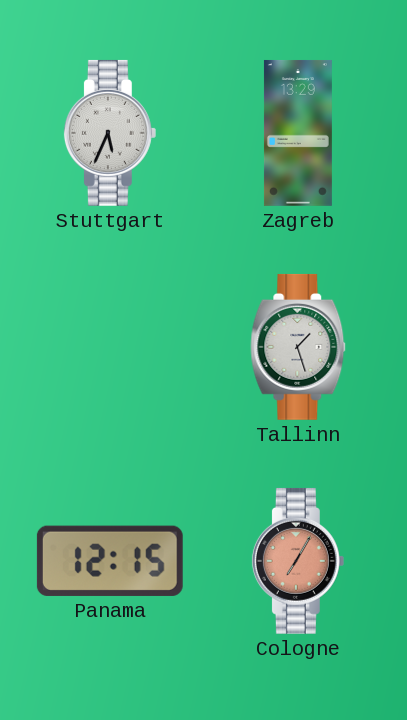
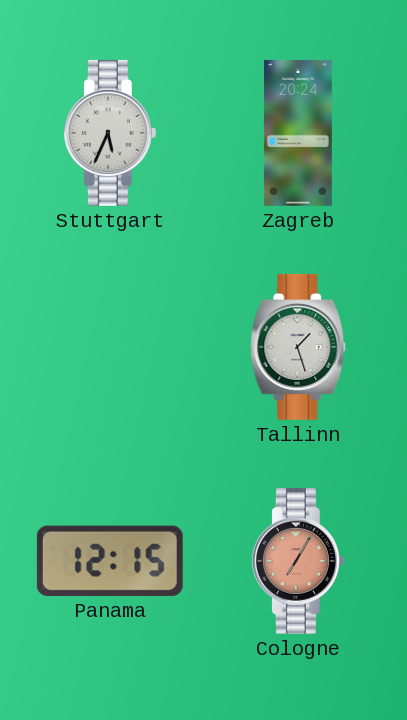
Zagreb: 13:29 -> 20:24
